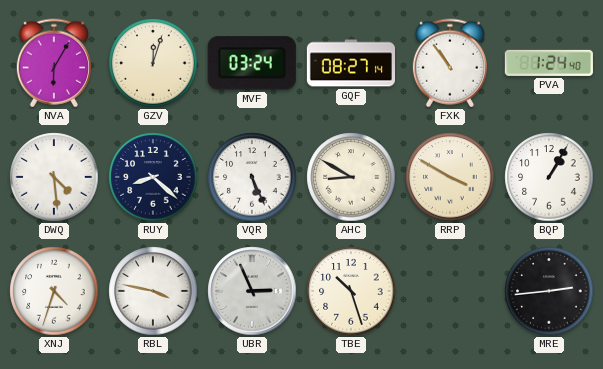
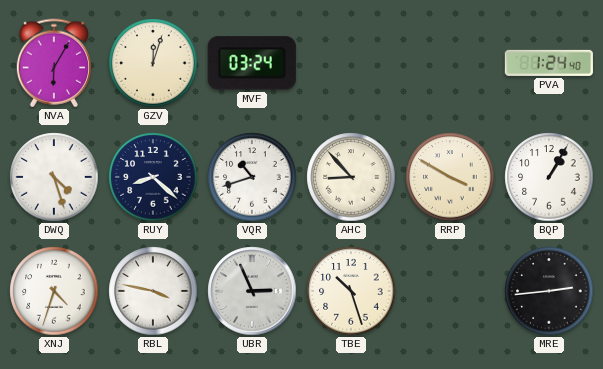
GQF: 08:27 -> none
FXK: 10:54 -> none
DWQ: 4:29 -> 4:27
VQR: 5:26 -> 10:42
AHC: 8:50 -> 8:53
